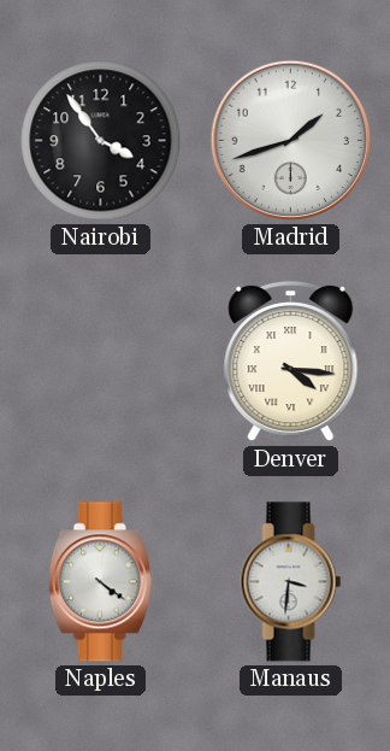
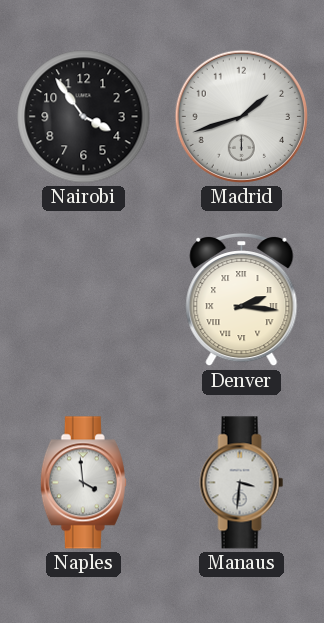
Denver: 4:16 -> 2:16
Naples: 4:21 -> 3:59
